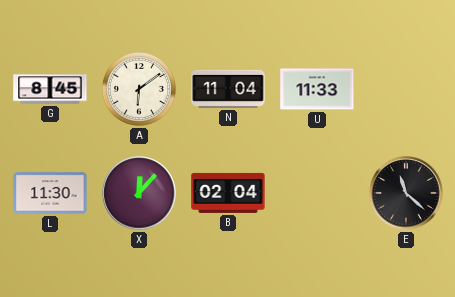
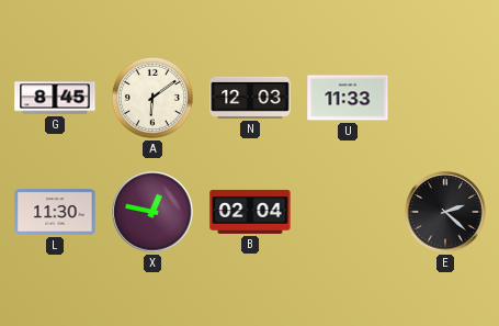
N: 11:04 -> 12:03
X: 12:07 -> 12:47
E: 11:22 -> 2:22
